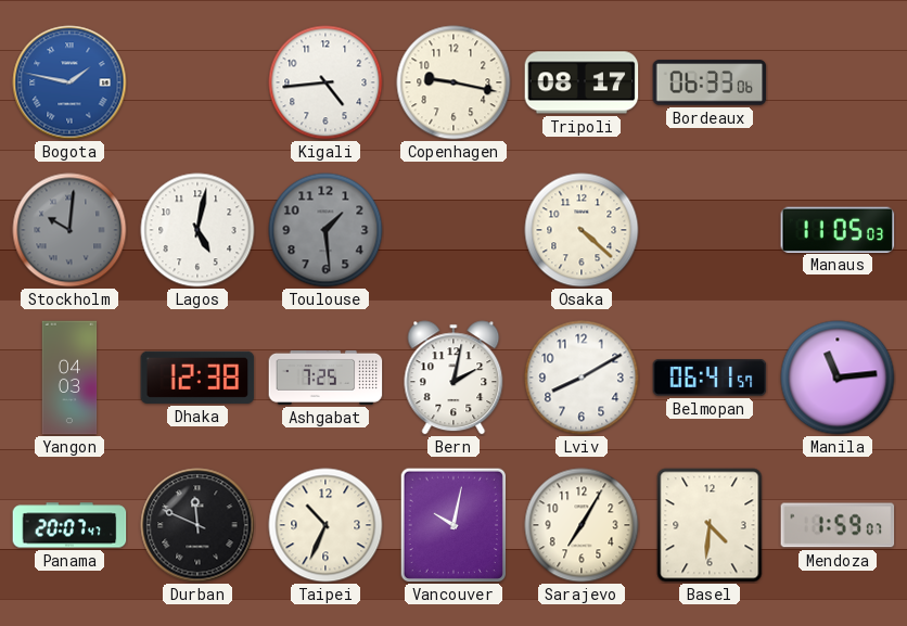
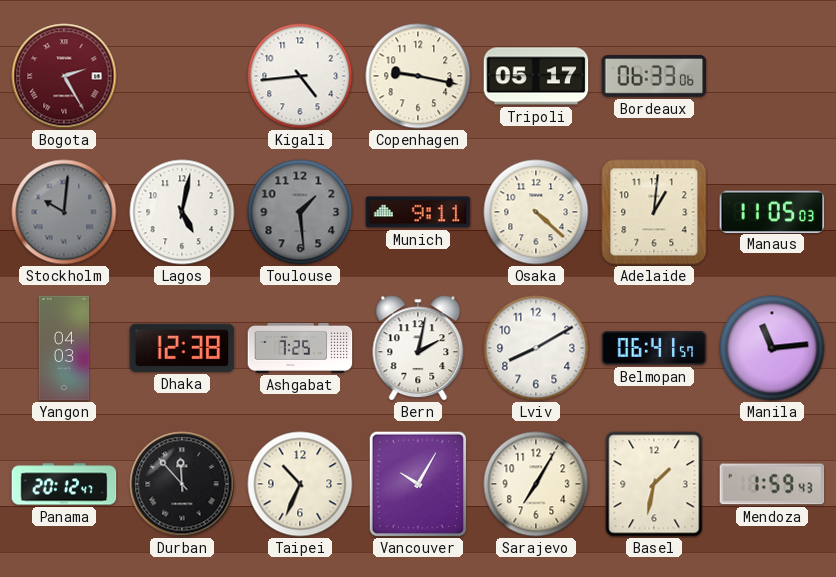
Bogota: 1:47 -> 2:25
Bogota dial: blue -> burgundy
Tripoli: 08:17 -> 05:17
Munich: none -> 9:11
Adelaide: none -> 1:01
Panama: 20:07 -> 20:12
Durban: 11:49 -> 11:53
Vancouver: 10:02 -> 10:05
Basel: 4:31 -> 1:32
Mendoza: 1:59:07 -> 1:59:43
